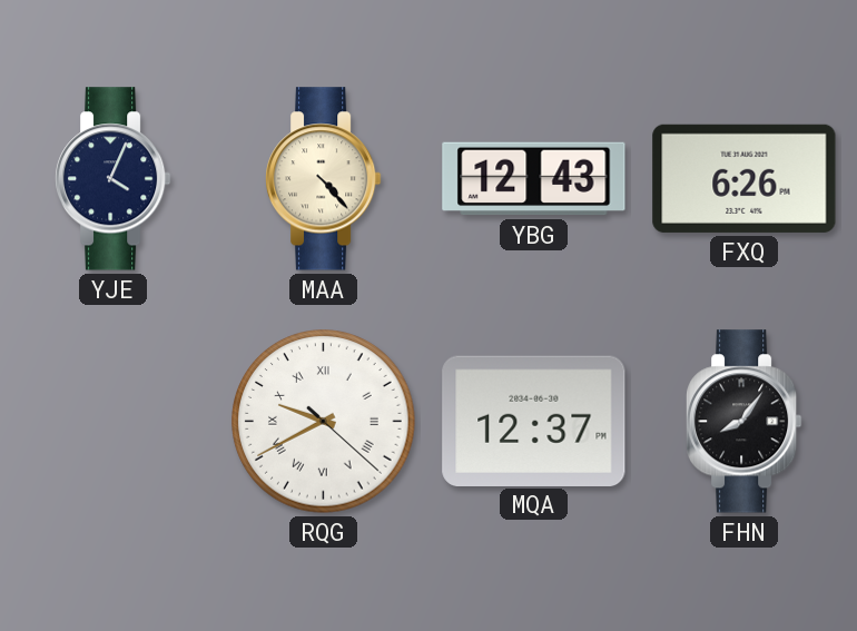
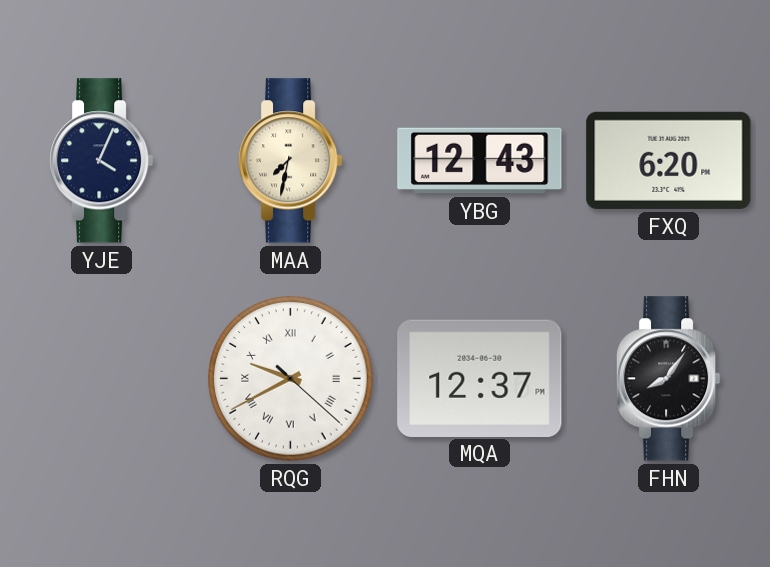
MAA: 4:23 -> 7:32
FXQ: 6:26 -> 6:20
